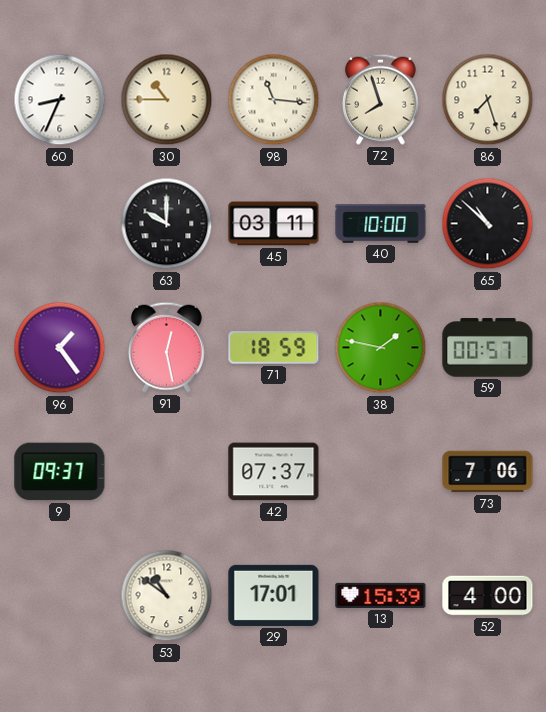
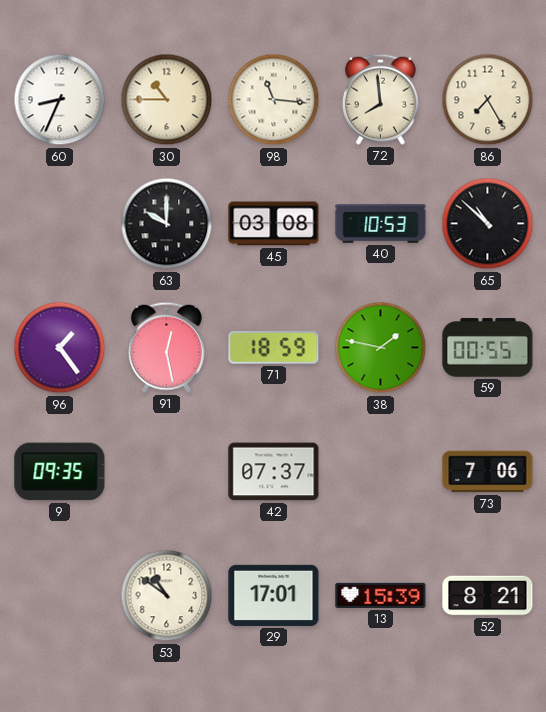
72: 7:57 -> 7:59
86: 7:27 -> 7:25
45: 03:11 -> 03:08
40: 10:00 -> 10:53
59: 00:57 -> 00:55
9: 09:37 -> 09:35
52: 4:00 -> 8:21
